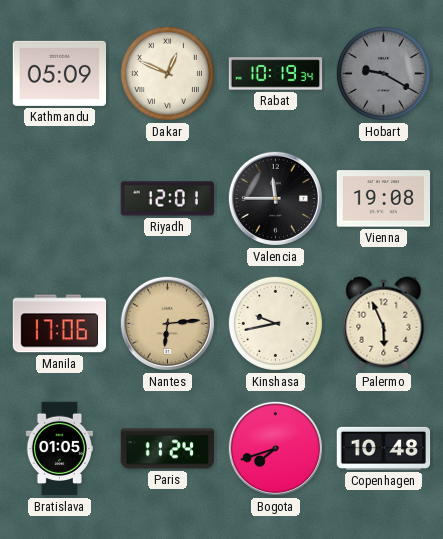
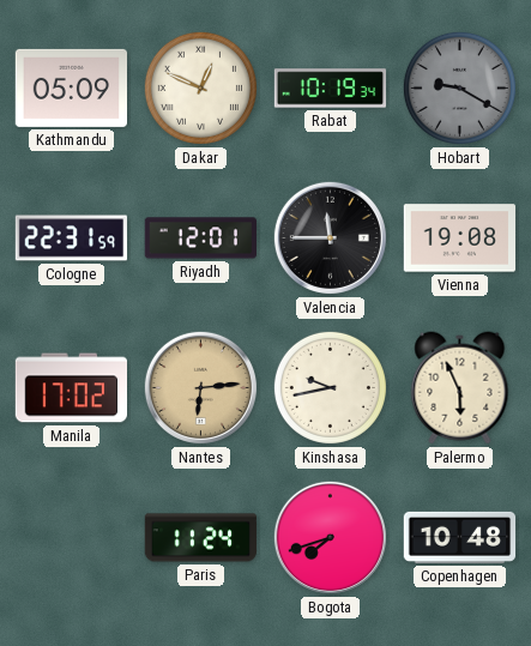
Cologne: none -> 22:31
Manila: 17:06 -> 17:02
Bratislava: 01:05 -> none
